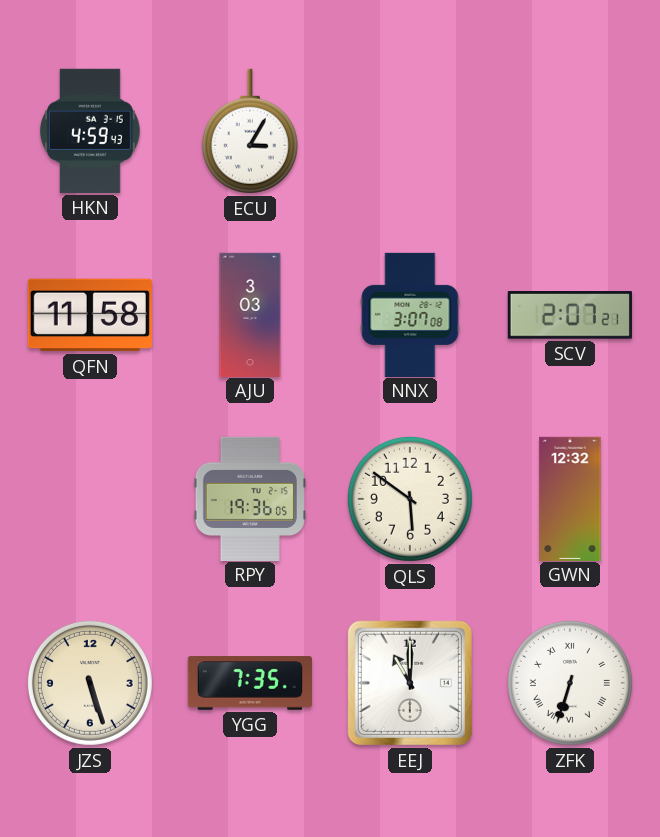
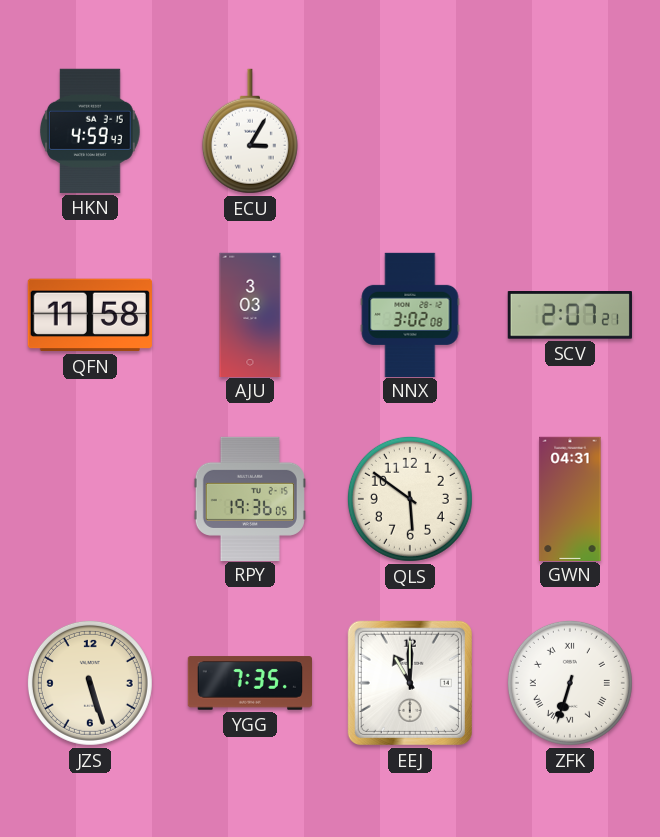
NNX: 3:07 -> 3:02
GWN: 12:32 -> 04:31
